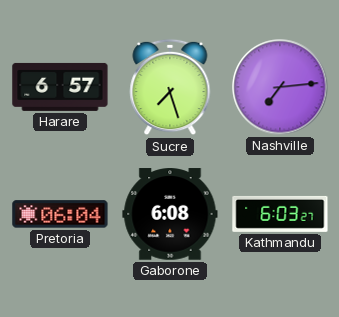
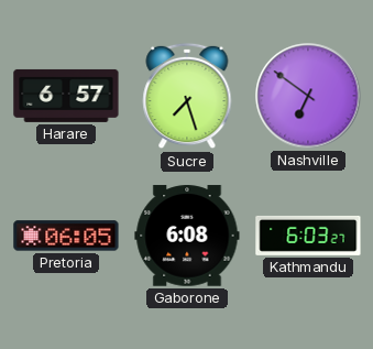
Nashville: 7:14 -> 6:51
Pretoria: 06:04 -> 06:05
